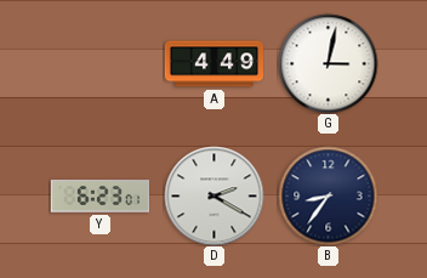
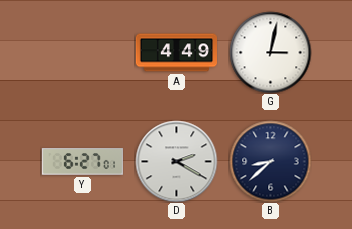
Y: 6:23 -> 6:27
B: 8:36 -> 8:38
